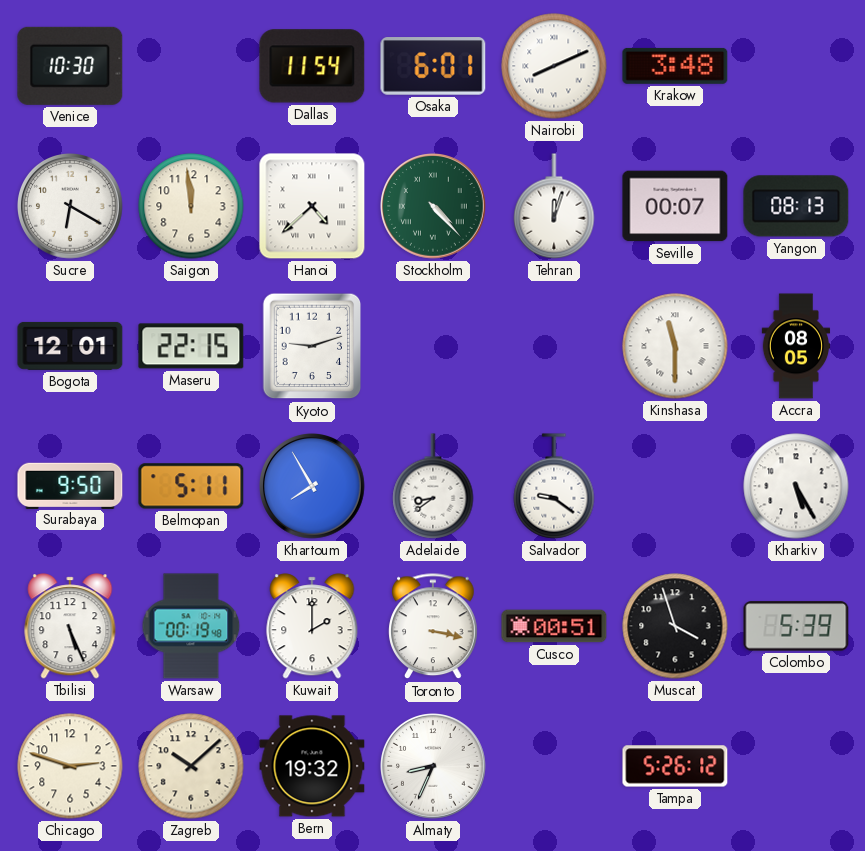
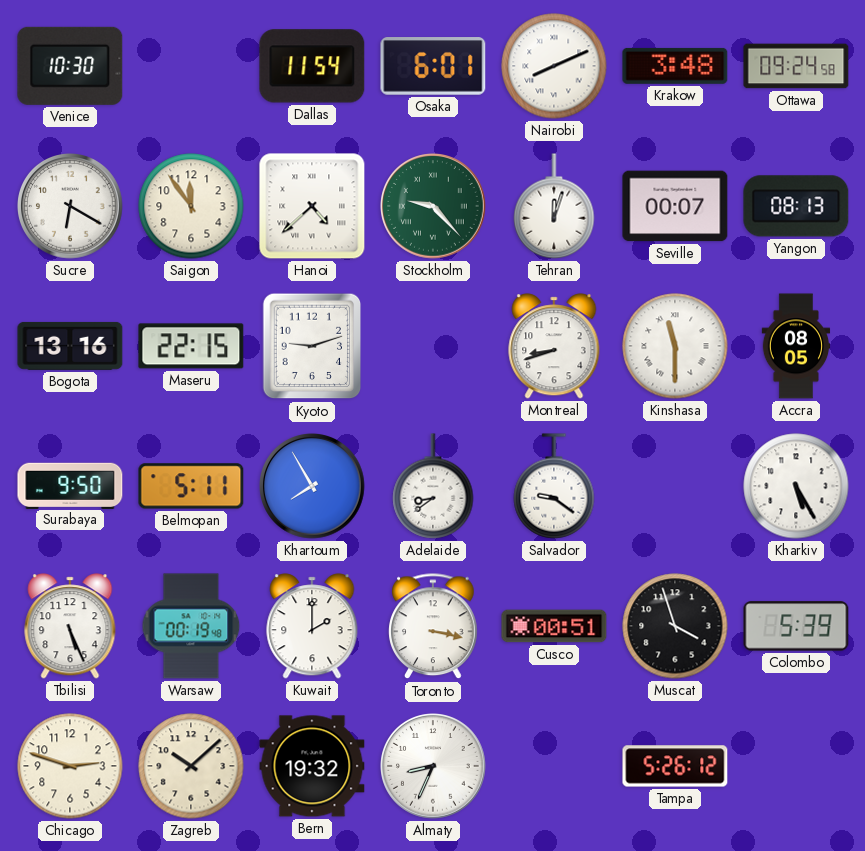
Ottawa: none -> 09:24
Saigon: 11:59 -> 11:54
Stockholm: 4:23 -> 9:23
Bogota: 12:01 -> 13:16
Montreal: none -> 8:42
